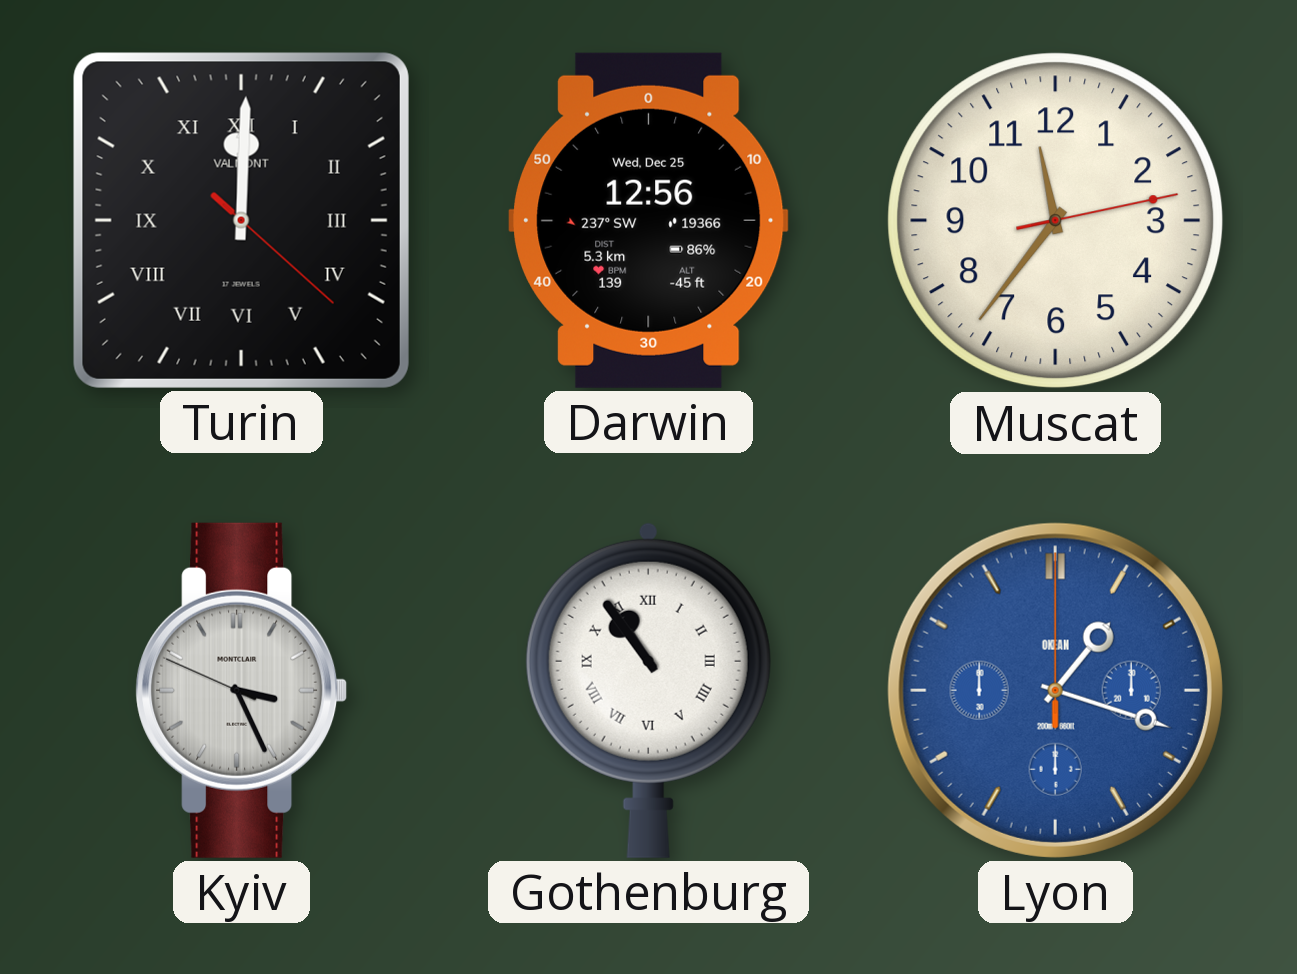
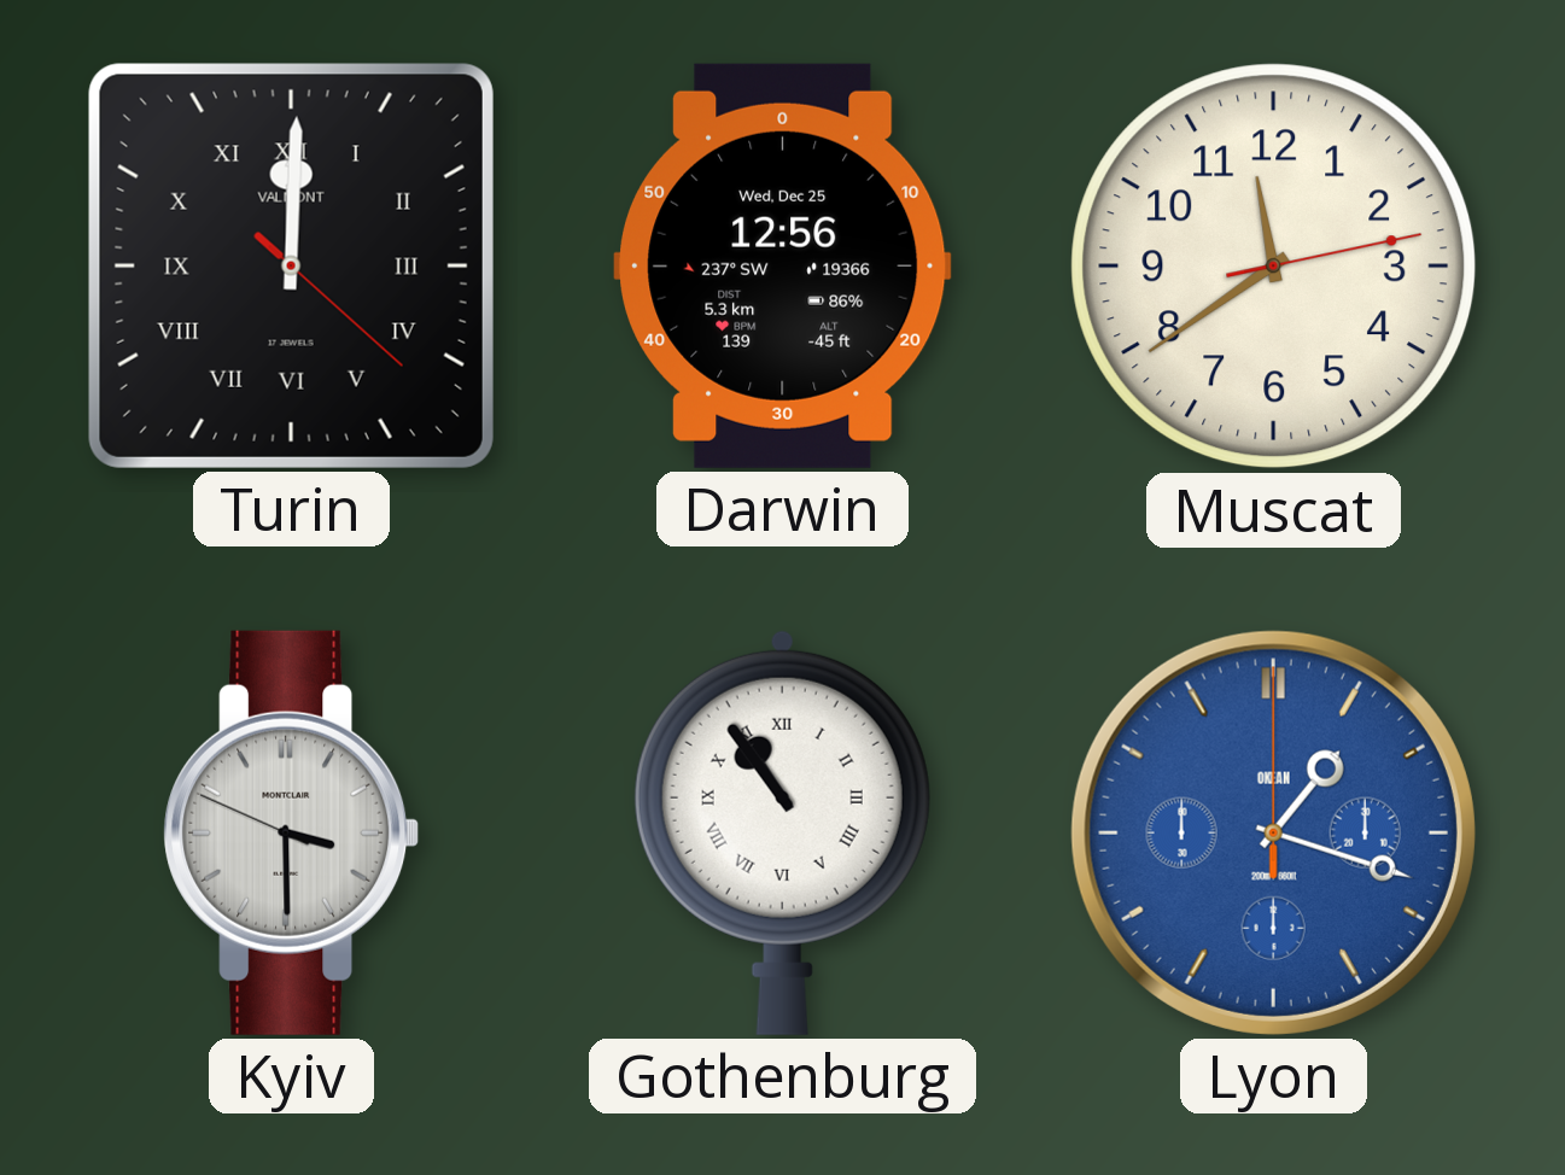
Muscat: 11:36 -> 11:39
Kyiv: 3:25 -> 3:29
